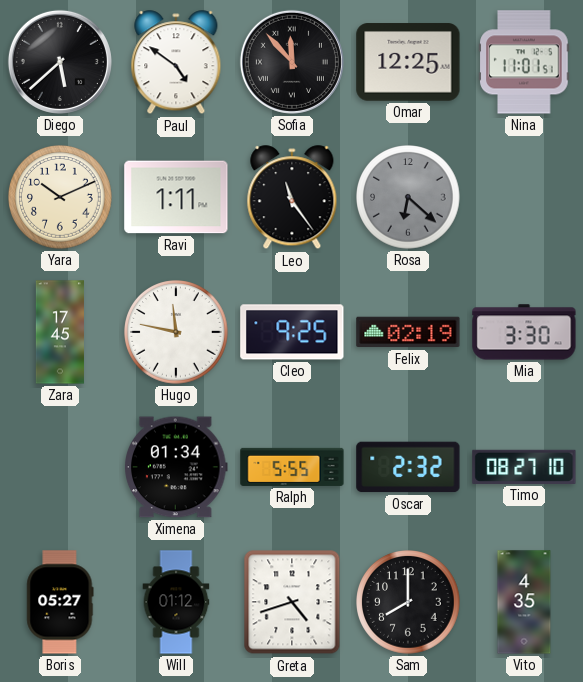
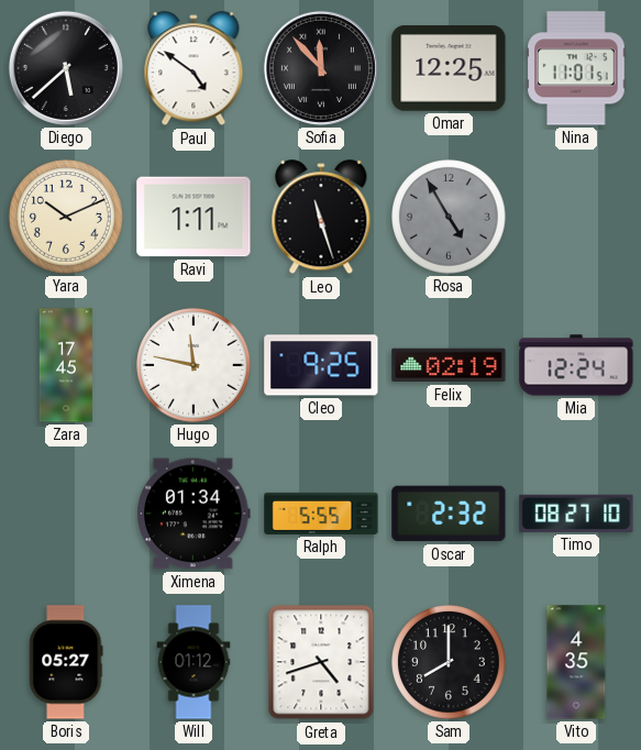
Leo: 11:24 -> 11:27
Rosa: 6:22 -> 4:55
Mia: 3:30 -> 12:24
